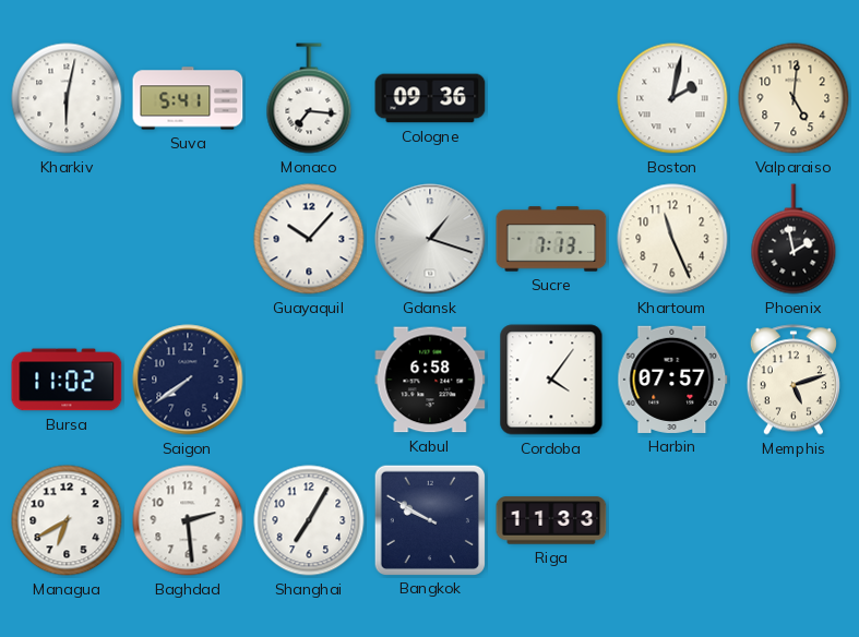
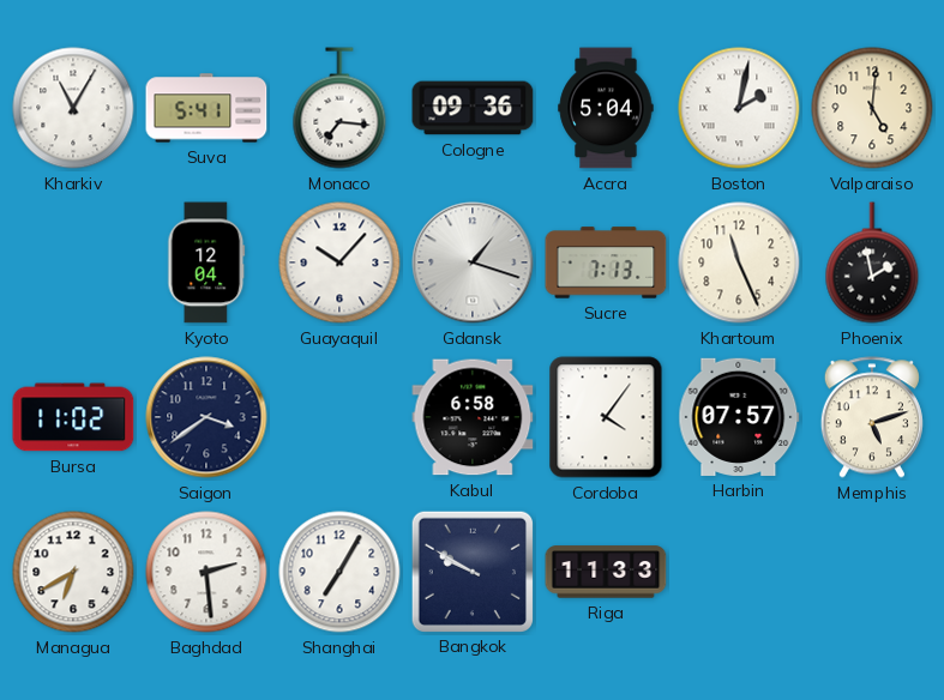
Kharkiv: 6:02 -> 11:05
Accra: none -> 5:04
Kyoto: none -> 12:04
Saigon: 7:39 -> 3:39
